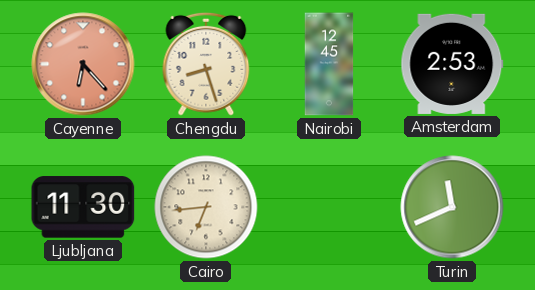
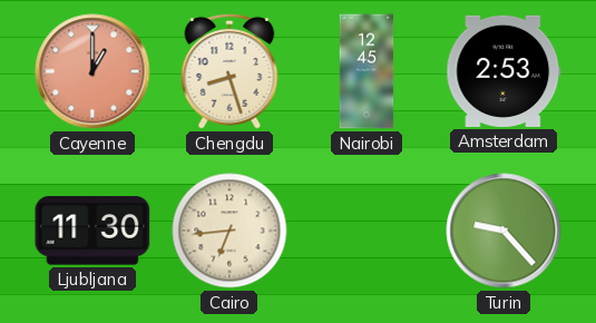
Cayenne: 6:23 -> 1:00
Turin: 11:41 -> 9:23
